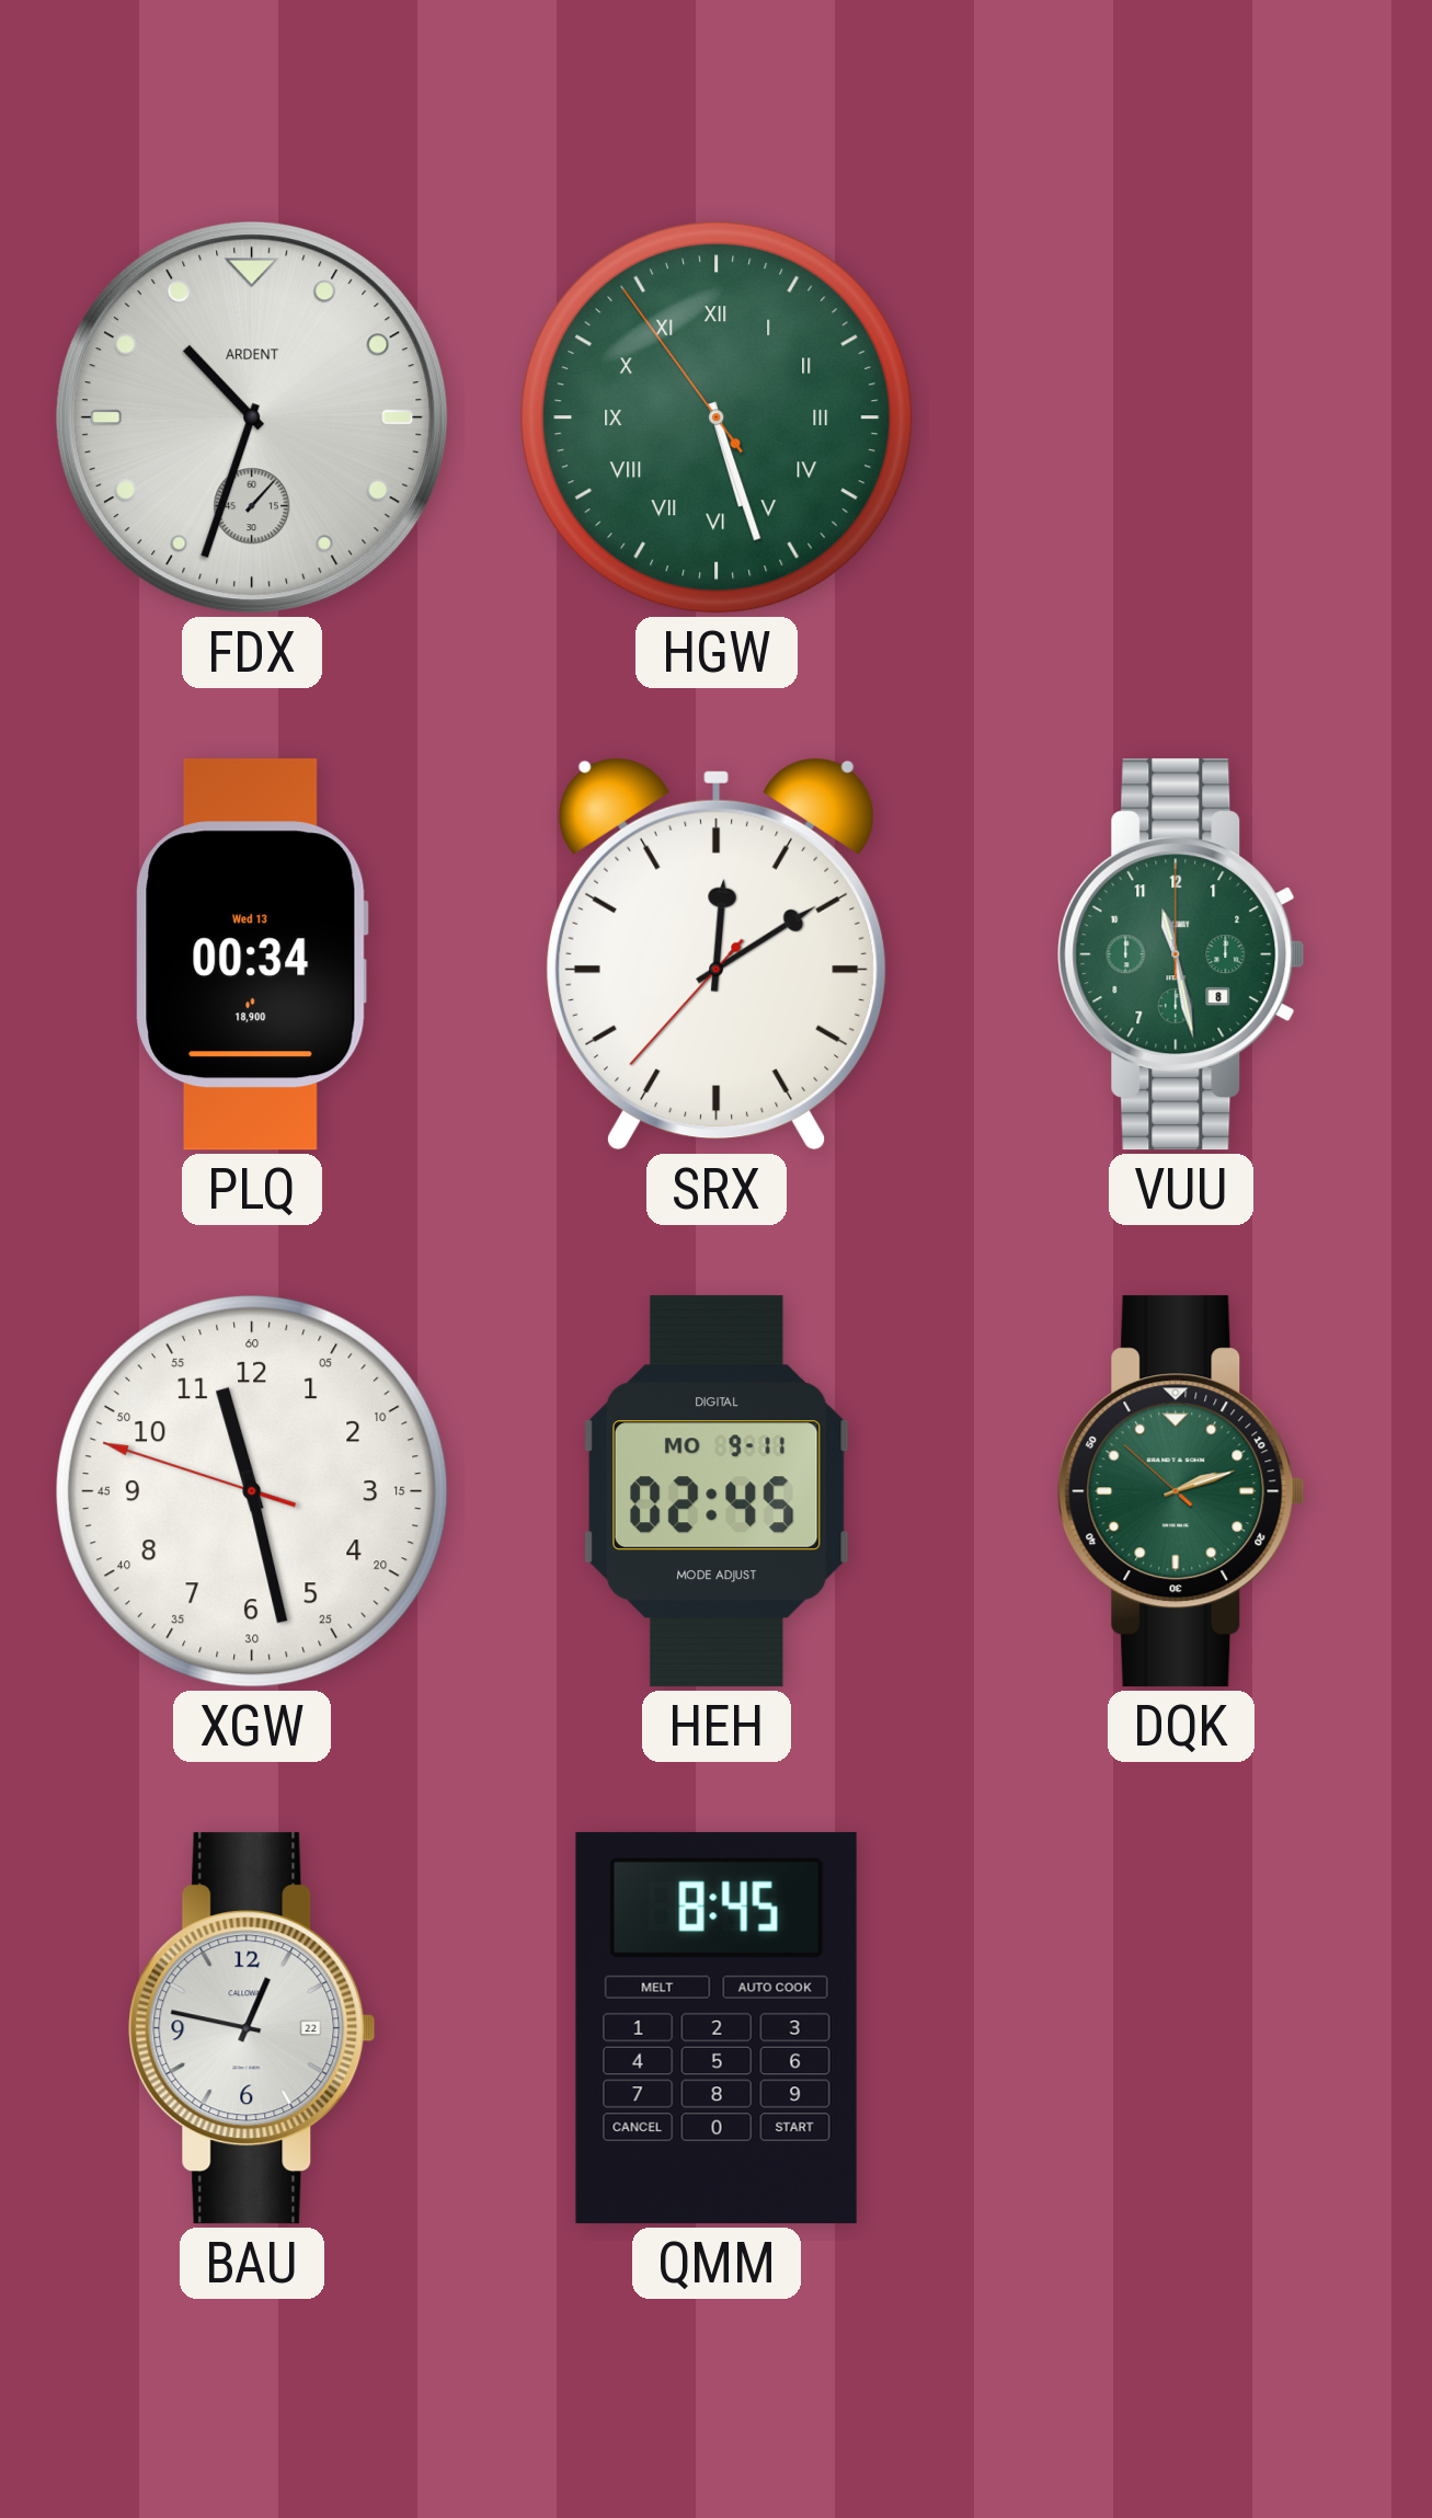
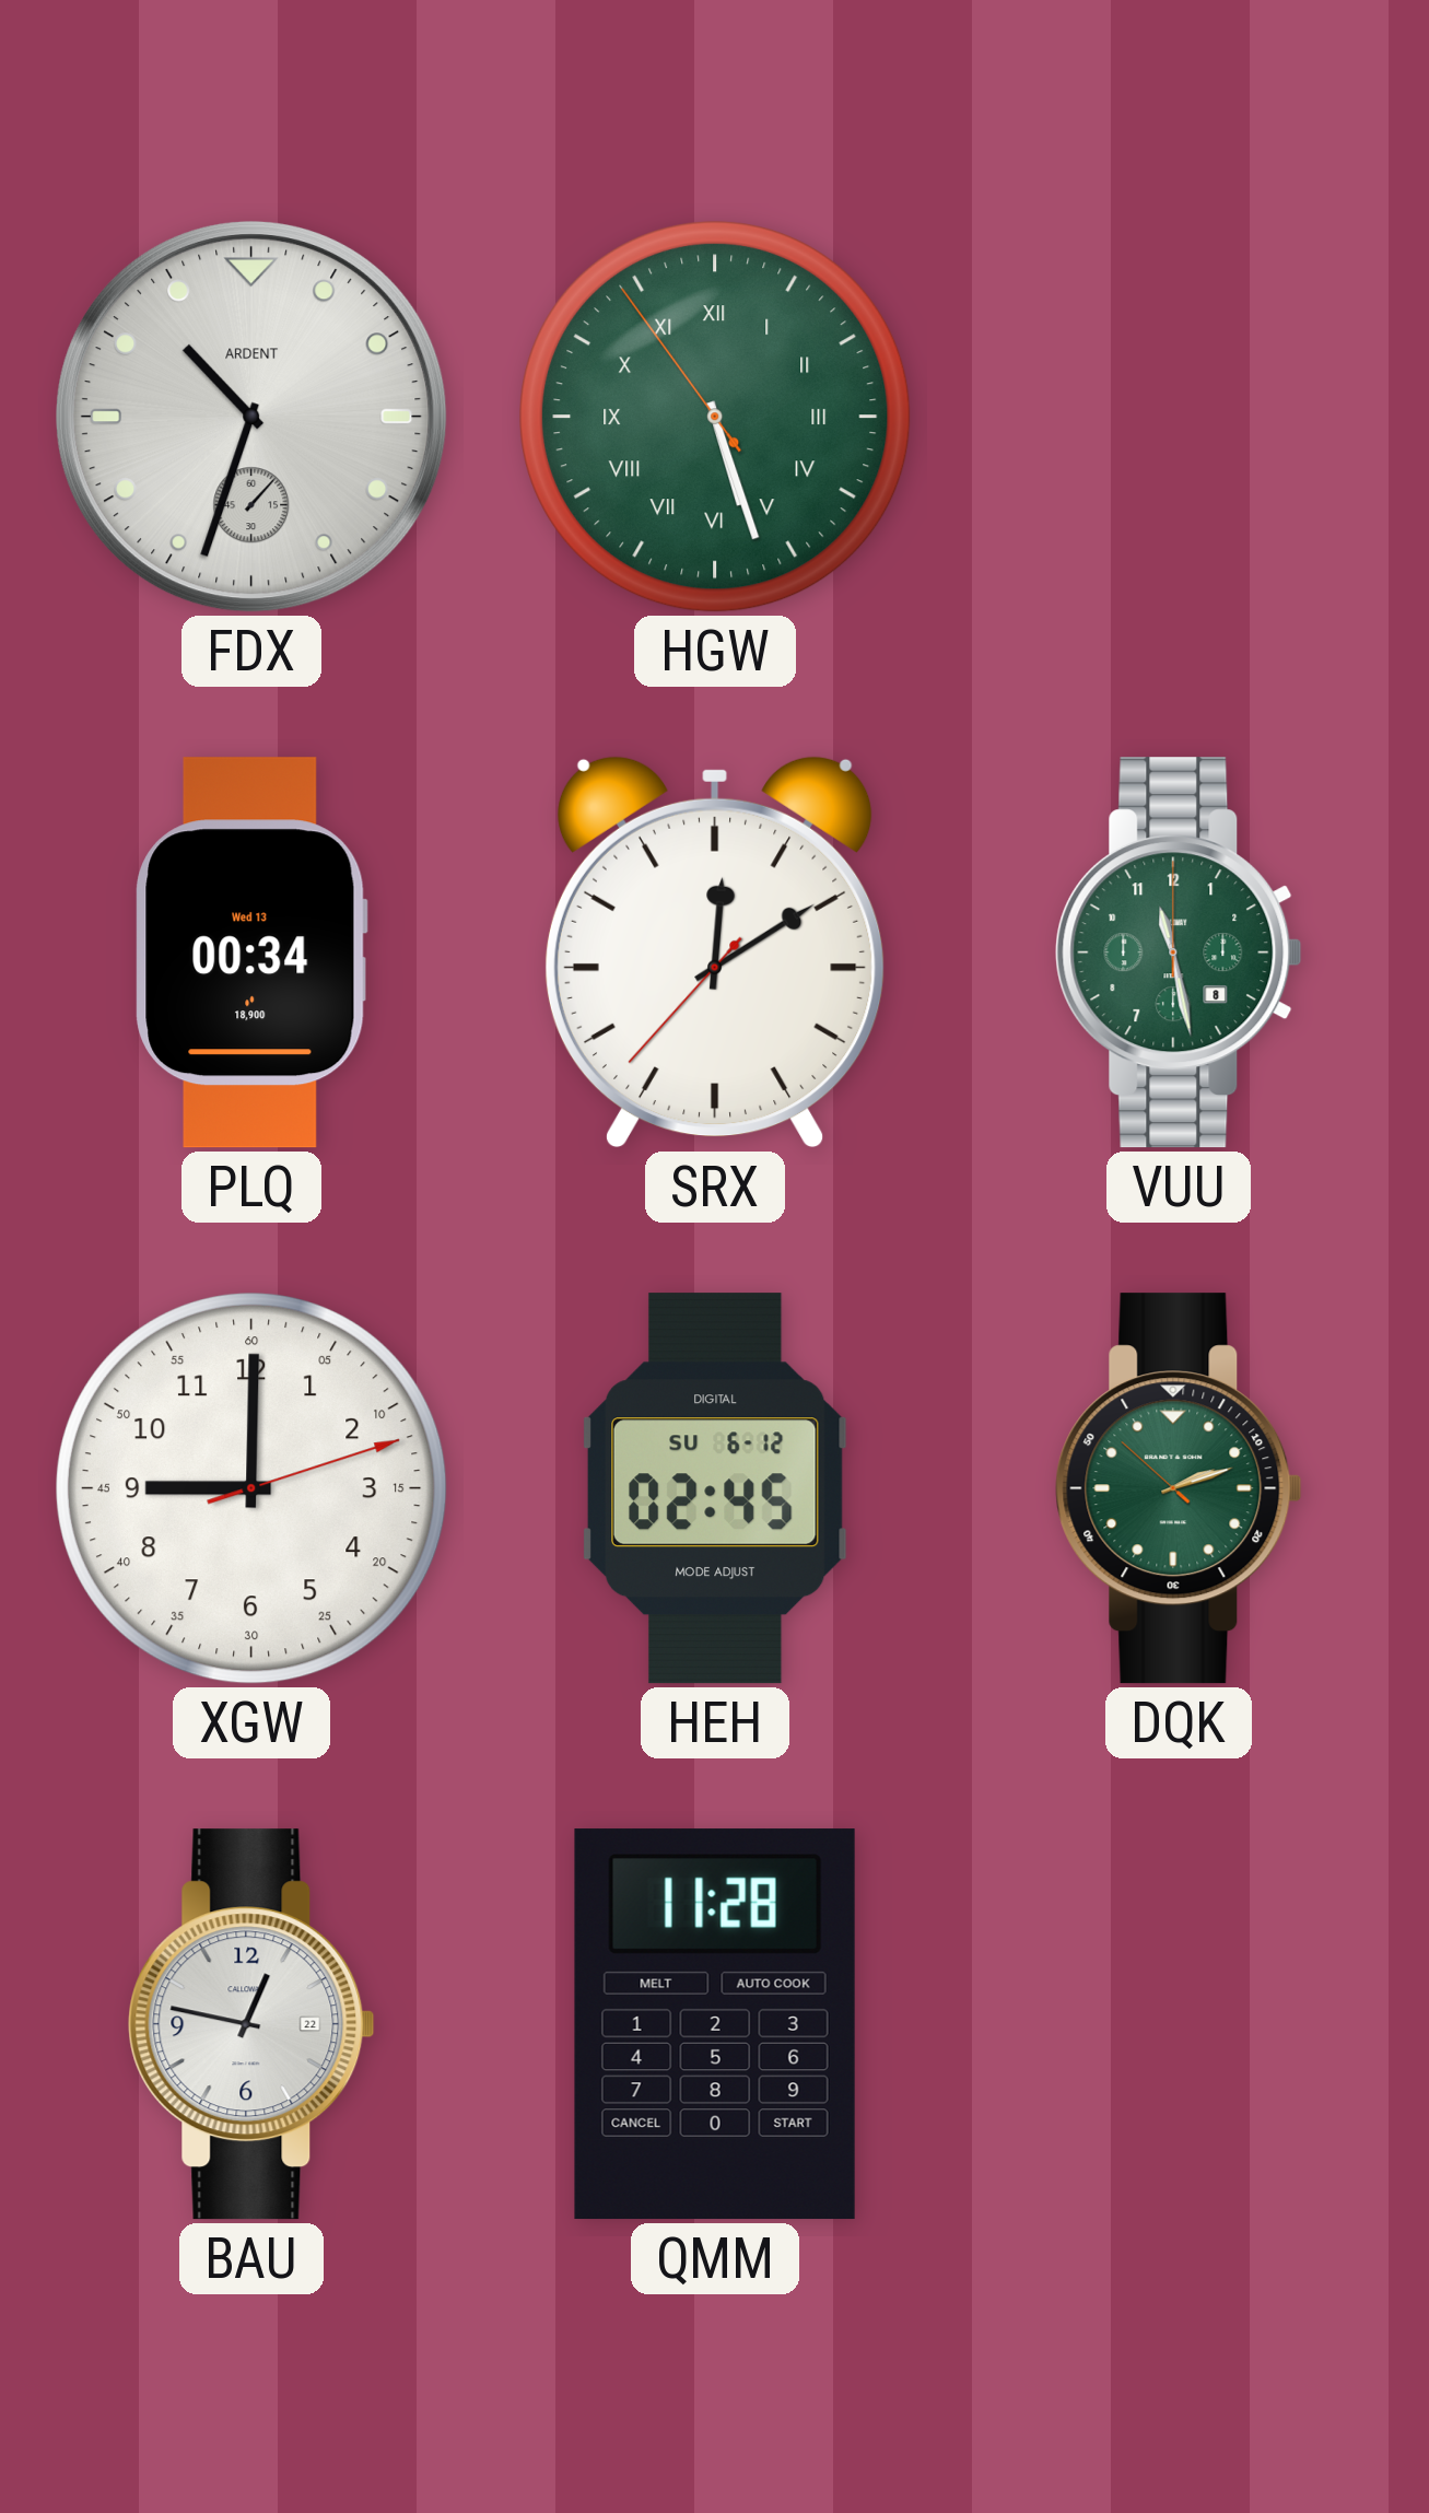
XGW: 11:27 -> 9:00
HEH date: MO 9-11 -> SU 6-12
QMM: 8:45 -> 11:28
